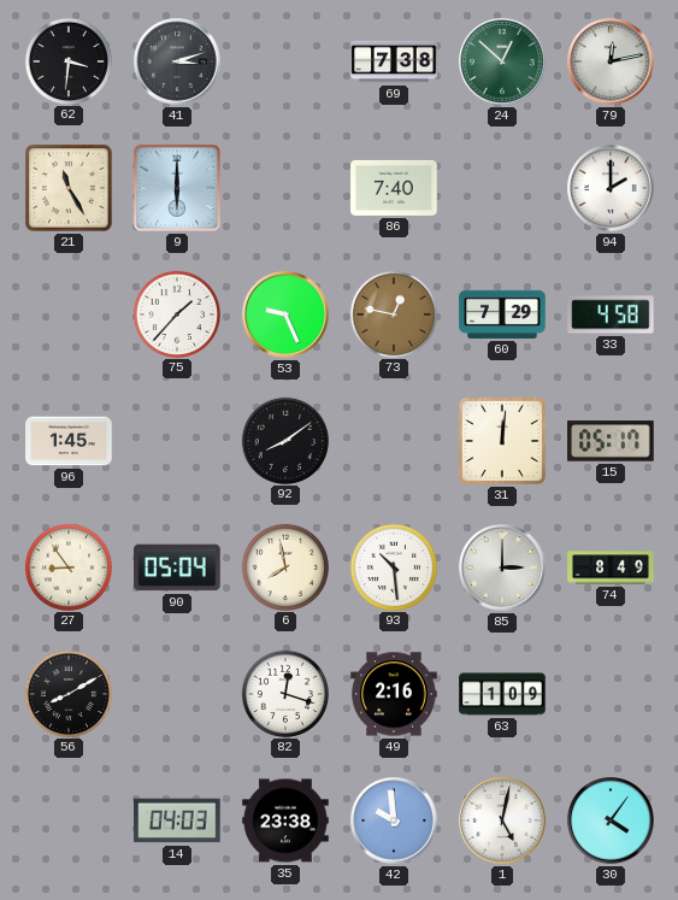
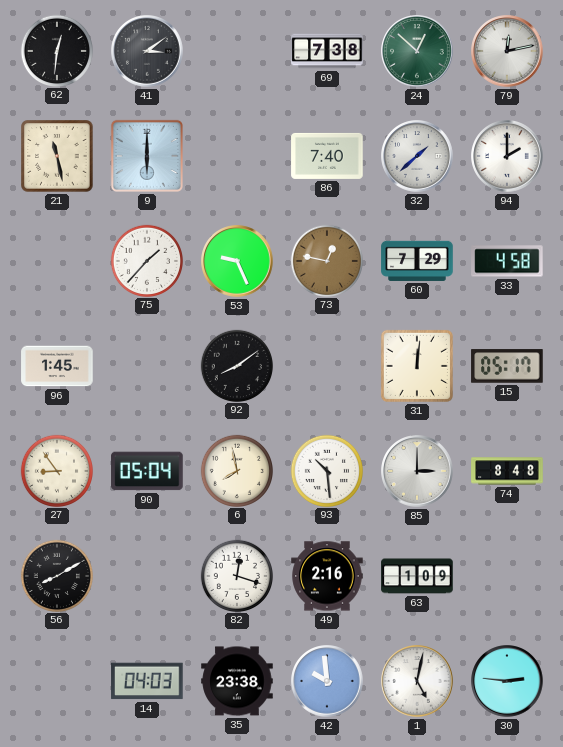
62: 3:31 -> 12:31
41: 3:12 -> 3:09
21: 11:25 -> 11:28
32: none -> 1:38
74: 8:49 -> 8:48
30: 4:06 -> 2:46
